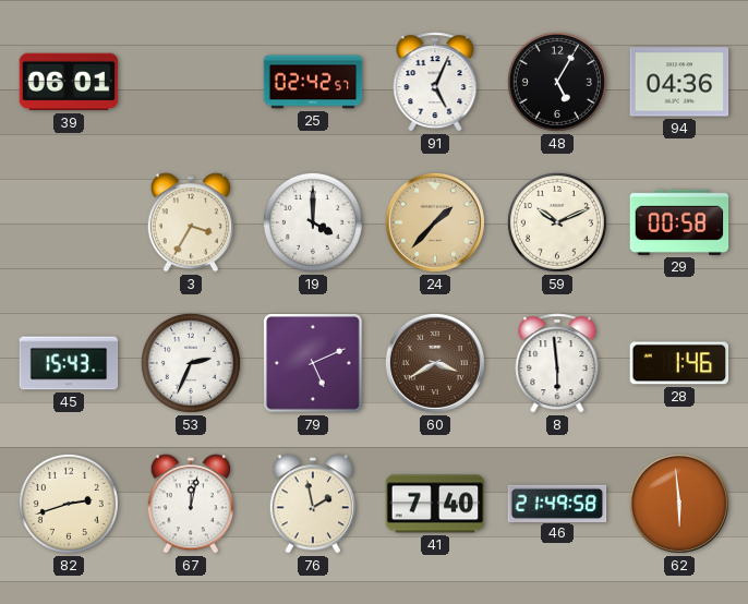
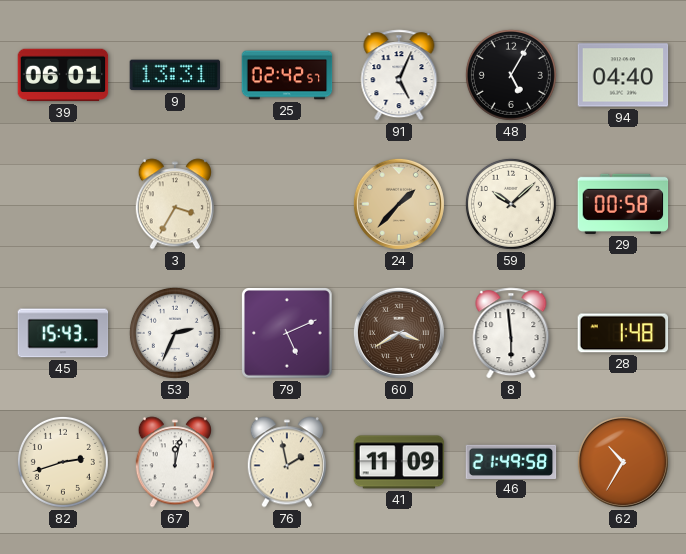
9: none -> 13:31
94: 04:36 -> 04:40
19: 4:00 -> none
59: 10:11 -> 10:08
28: 1:46 -> 1:48
41: 7:40 -> 11:09
62: 5:59 -> 10:35
